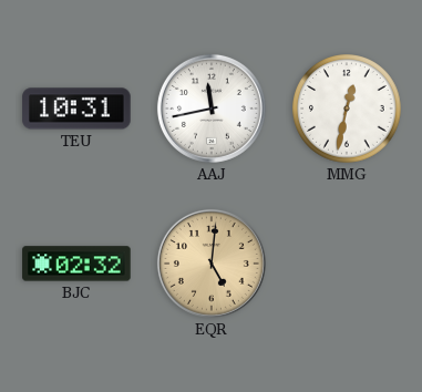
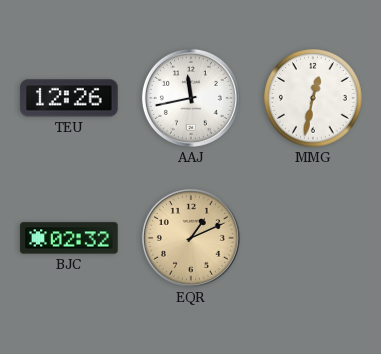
TEU: 10:31 -> 12:26
EQR: 5:01 -> 1:11
